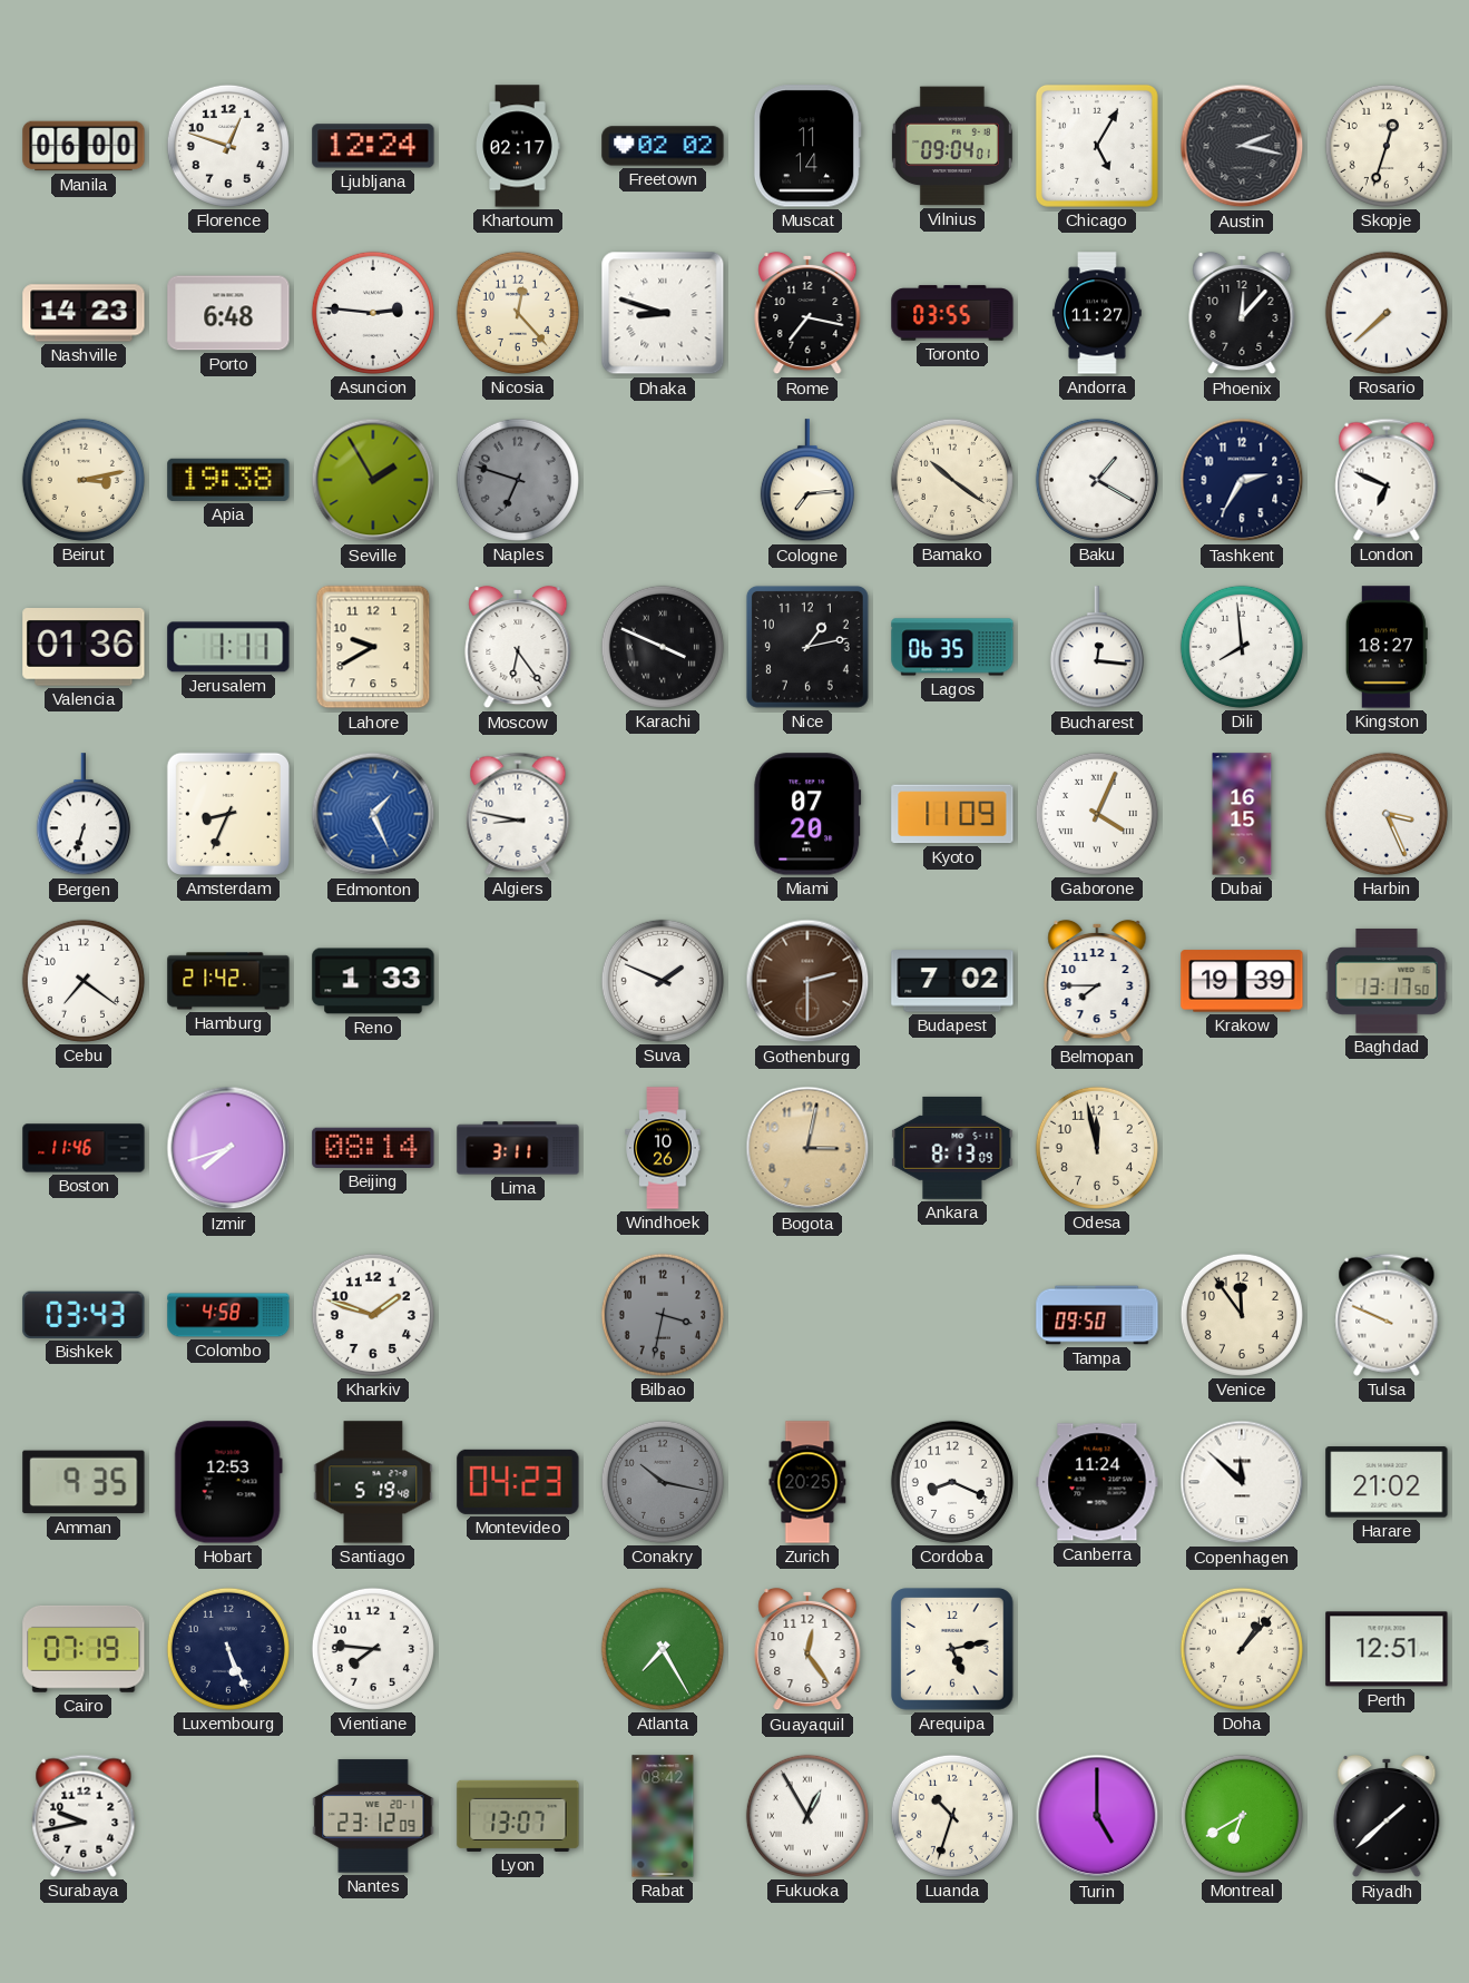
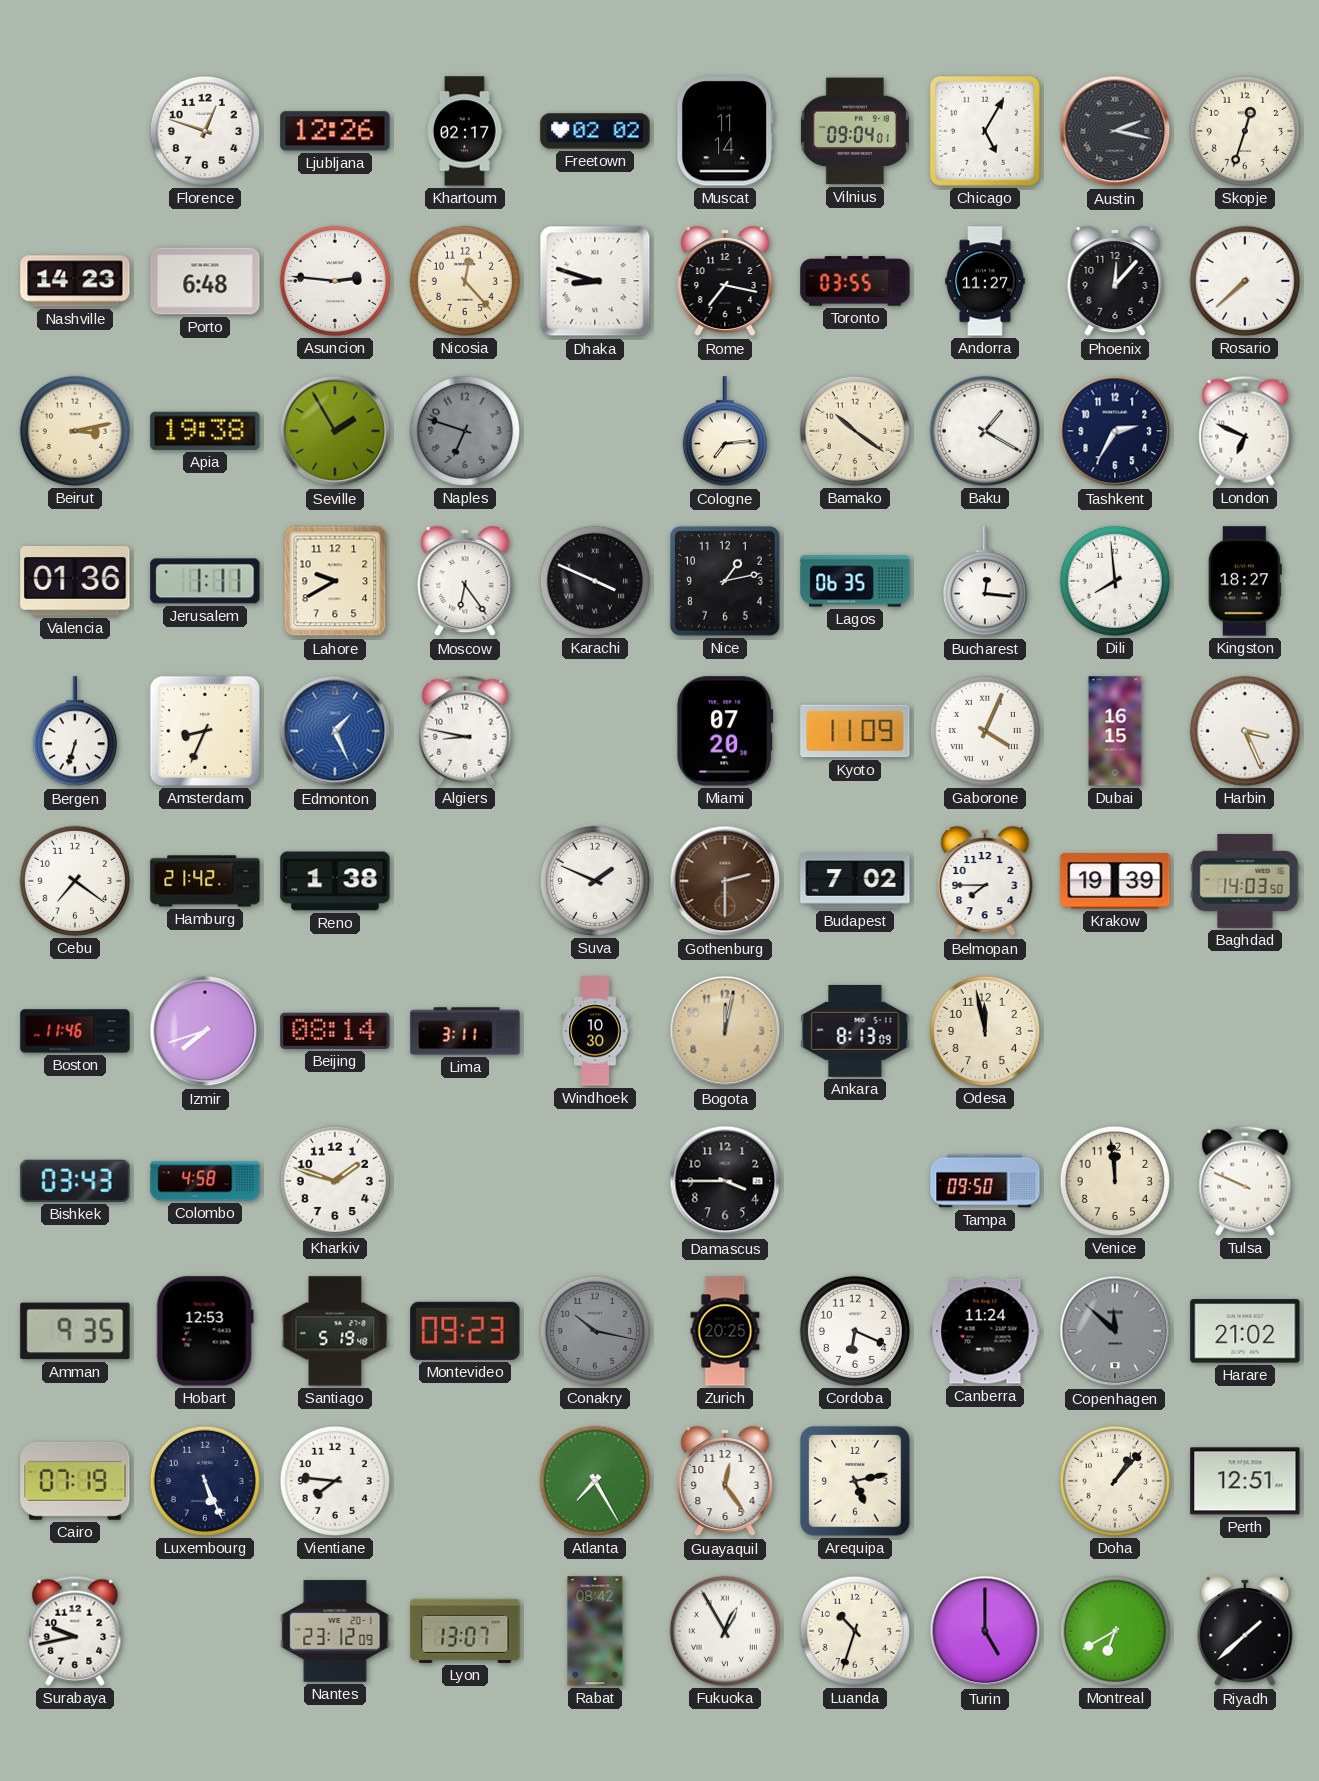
Manila: 06:00 -> none
Ljubljana: 12:24 -> 12:26
Reno: 1:33 -> 1:38
Baghdad: 13:17 -> 14:03
Windhoek: 10:26 -> 10:30
Bogota: 3:02 -> 12:02
Bilbao: 3:32 -> none
Damascus: none -> 3:45
Venice: 11:54 -> 11:59
Montevideo: 04:23 -> 09:23
Cordoba: 8:19 -> 6:19
Copenhagen dial: white -> grey
